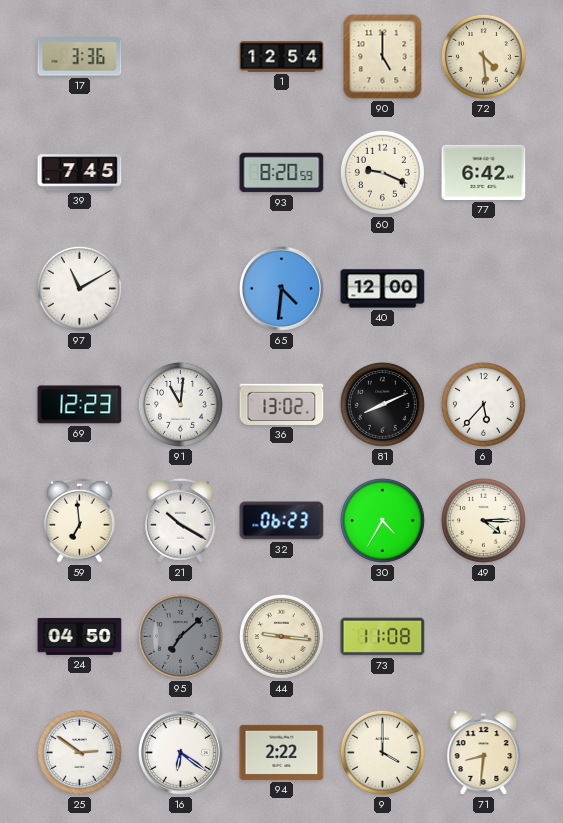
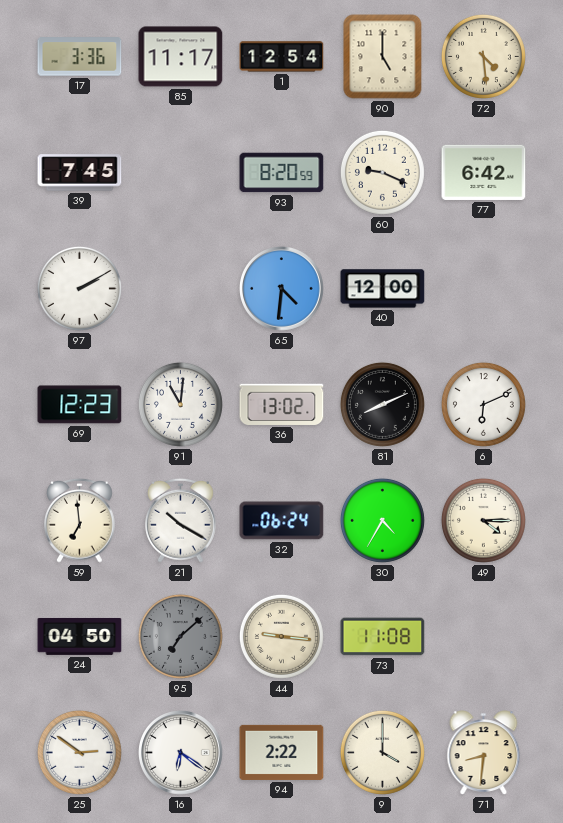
85: none -> 11:17
97: 11:10 -> 2:10
6: 5:37 -> 6:11
32: 06:23 -> 06:24
